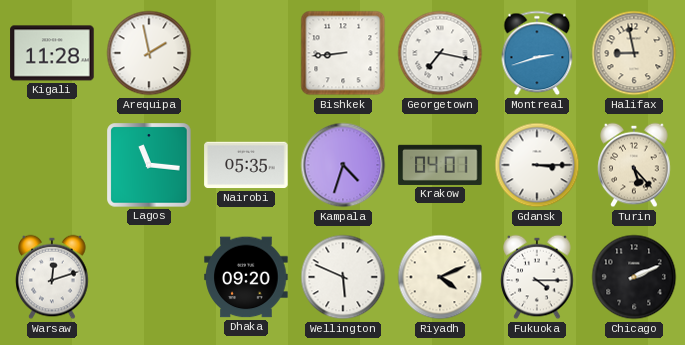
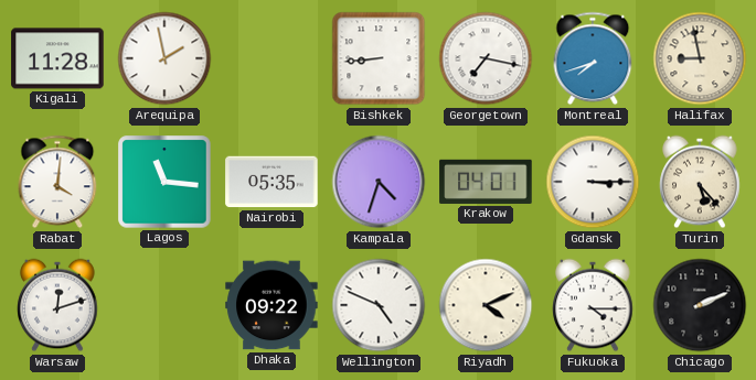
Montreal: 2:42 -> 7:42
Rabat: none -> 4:01
Dhaka: 09:20 -> 09:22
Wellington: 5:49 -> 4:49
